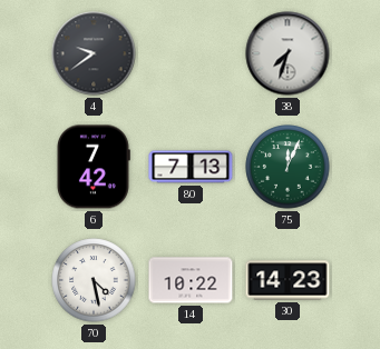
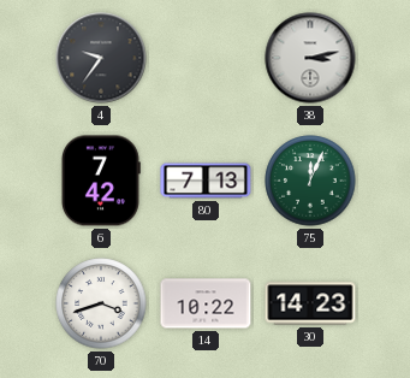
4: 9:39 -> 9:36
38: 7:33 -> 3:13
70: 4:28 -> 3:42
